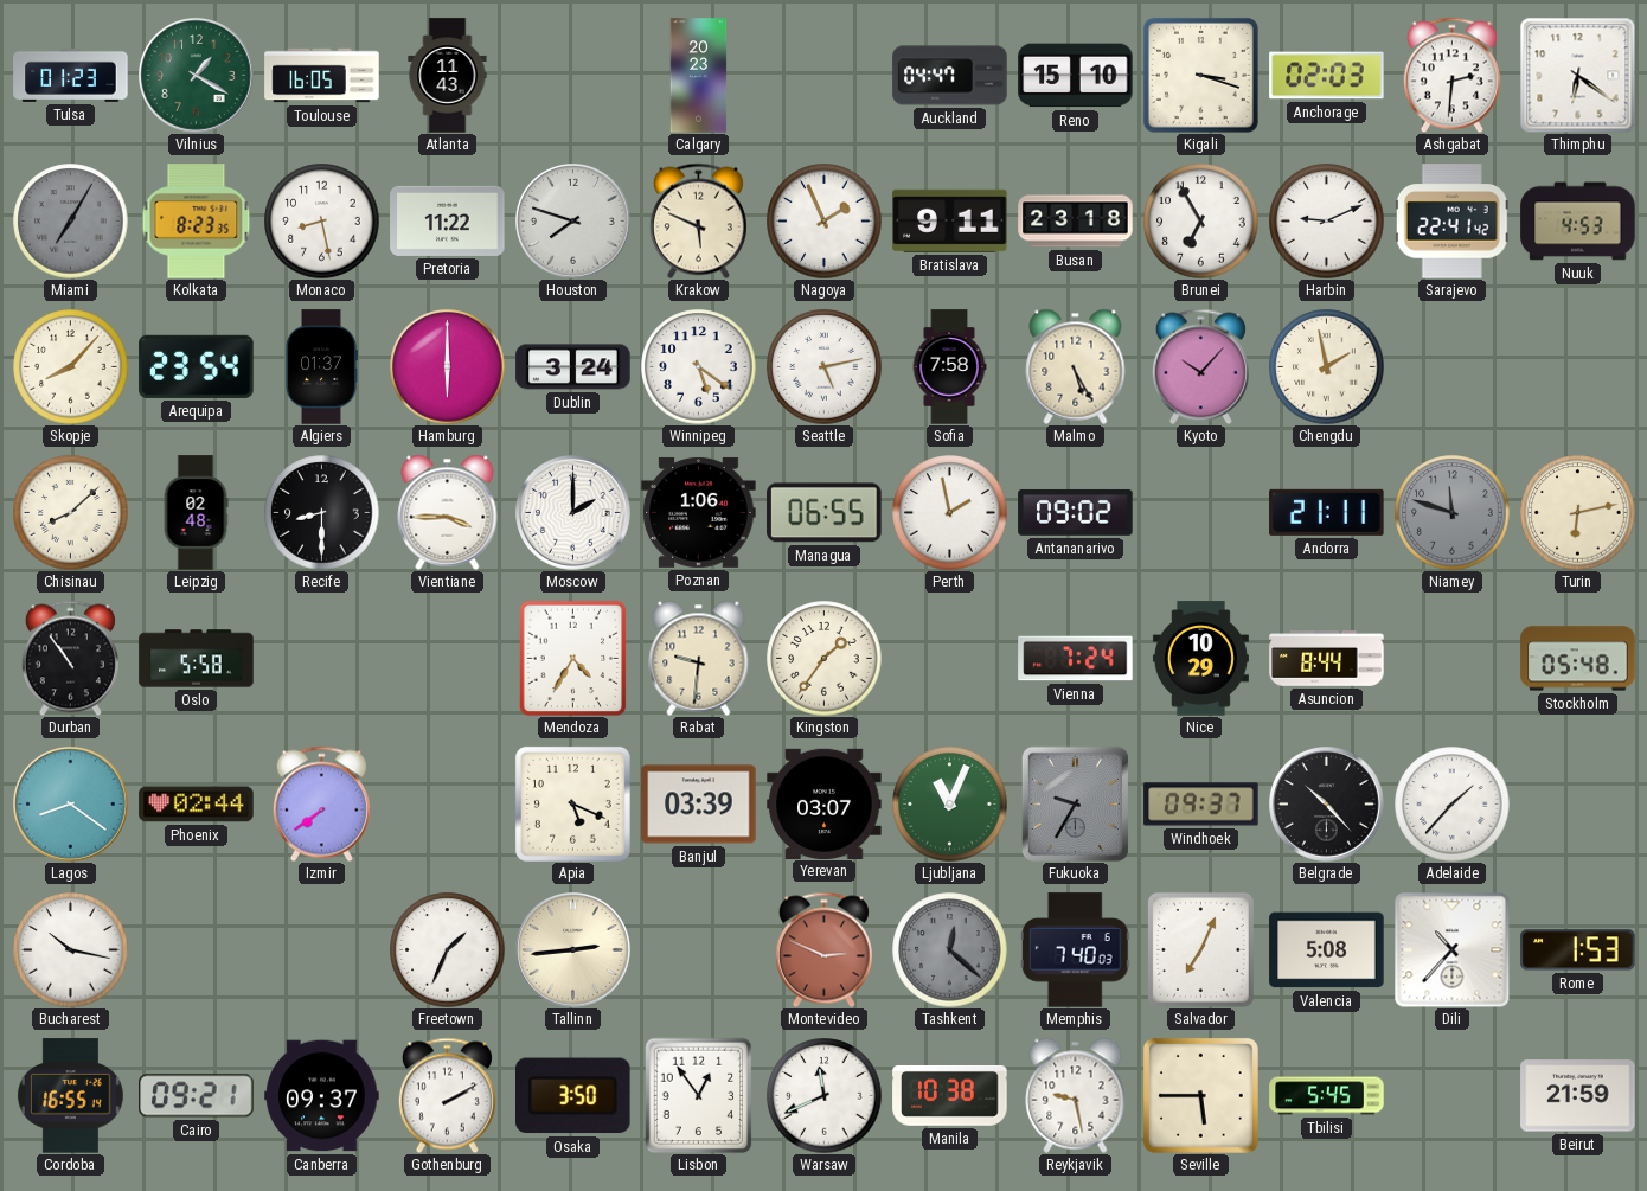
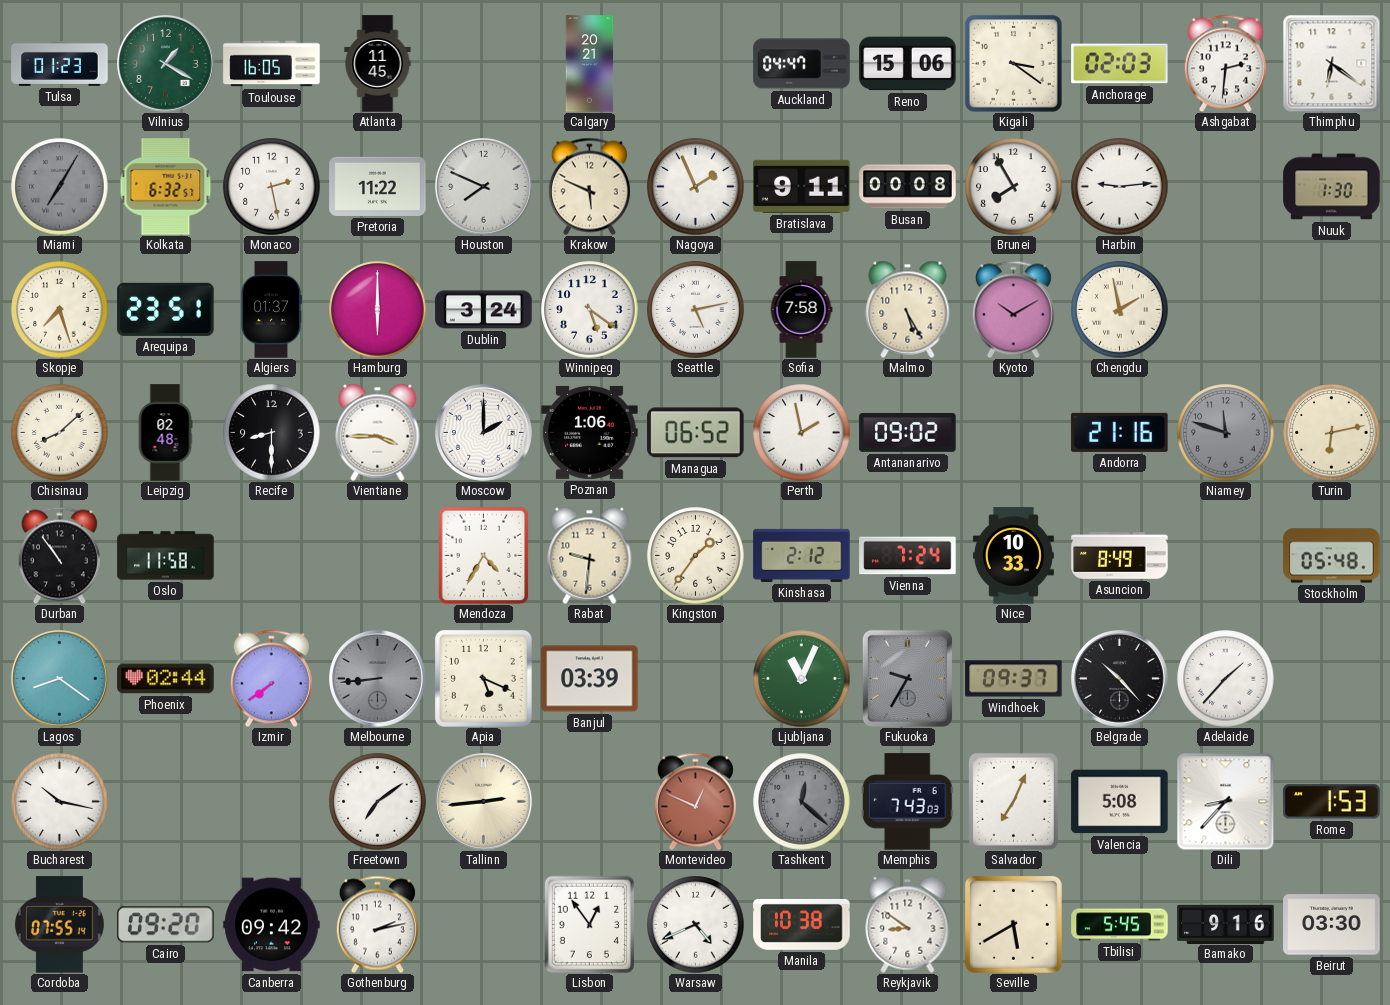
Atlanta: 11:43 -> 11:45
Calgary: 20:23 -> 20:21
Reno: 15:10 -> 15:06
Kigali: 3:18 -> 3:21
Kolkata: 8:23 -> 6:32
Monaco: 8:28 -> 2:28
Houston: 7:48 -> 7:49
Busan: 23:18 -> 00:08
Brunei: 6:55 -> 7:55
Harbin: 9:11 -> 9:14
Sarajevo: 22:41 -> none
Nuuk: 4:53 -> 1:30
Skopje: 8:07 -> 7:27
Arequipa: 23:54 -> 23:51
Kyoto: 10:07 -> 10:10
Managua: 06:55 -> 06:52
Andorra: 21:11 -> 21:16
Oslo: 5:58 -> 11:58
Kinshasa: none -> 2:12
Nice: 10:29 -> 10:33
Asuncion: 8:44 -> 8:49
Melbourne: none -> 8:44
Yerevan: 03:07 -> none
Freetown: 1:34 -> 7:09
Montevideo: 2:49 -> 12:49
Memphis: 7:40 -> 7:43
Dili: 10:37 -> 8:37
Cordoba: 16:55 -> 07:55
Cairo: 09:21 -> 09:20
Canberra: 09:37 -> 09:42
Gothenburg: 2:10 -> 2:13
Osaka: 3:50 -> none
Warsaw: 11:41 -> 4:41
Reykjavik: 9:28 -> 8:51
Seville: 5:45 -> 5:40
Bamako: none -> 9:16
Beirut: 21:59 -> 03:30
